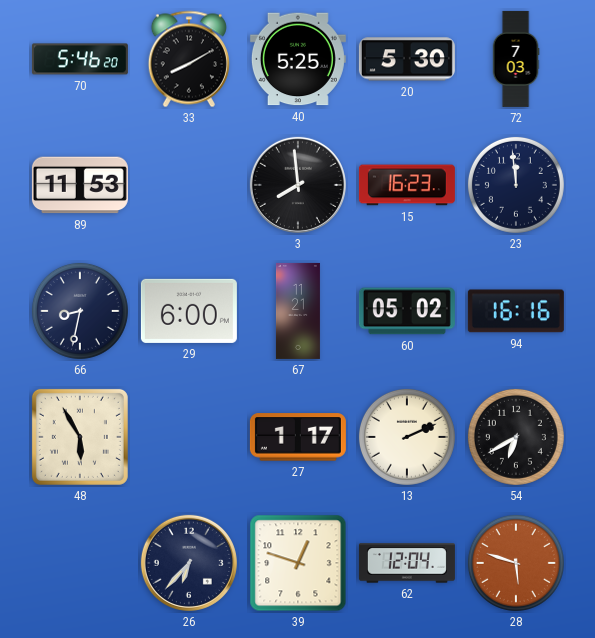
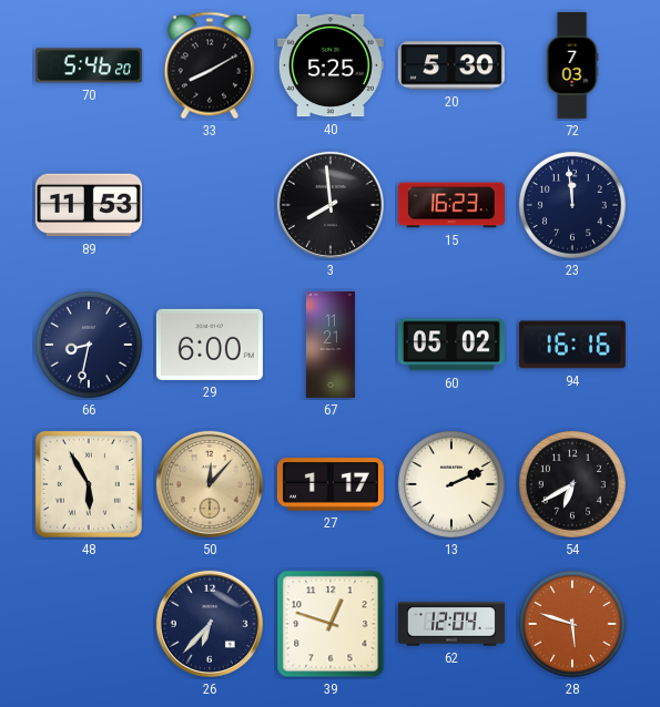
50: none -> 12:07
